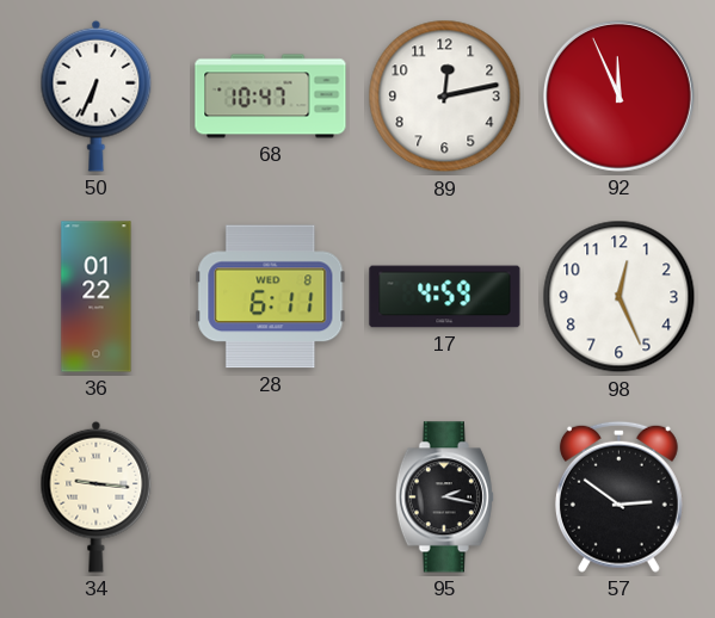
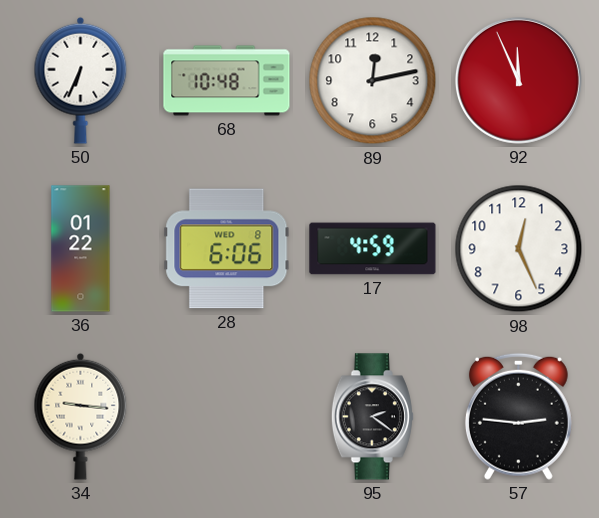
68: 10:47 -> 10:48
28: 6:11 -> 6:06
95: 2:17 -> 2:21
57: 2:51 -> 2:46
